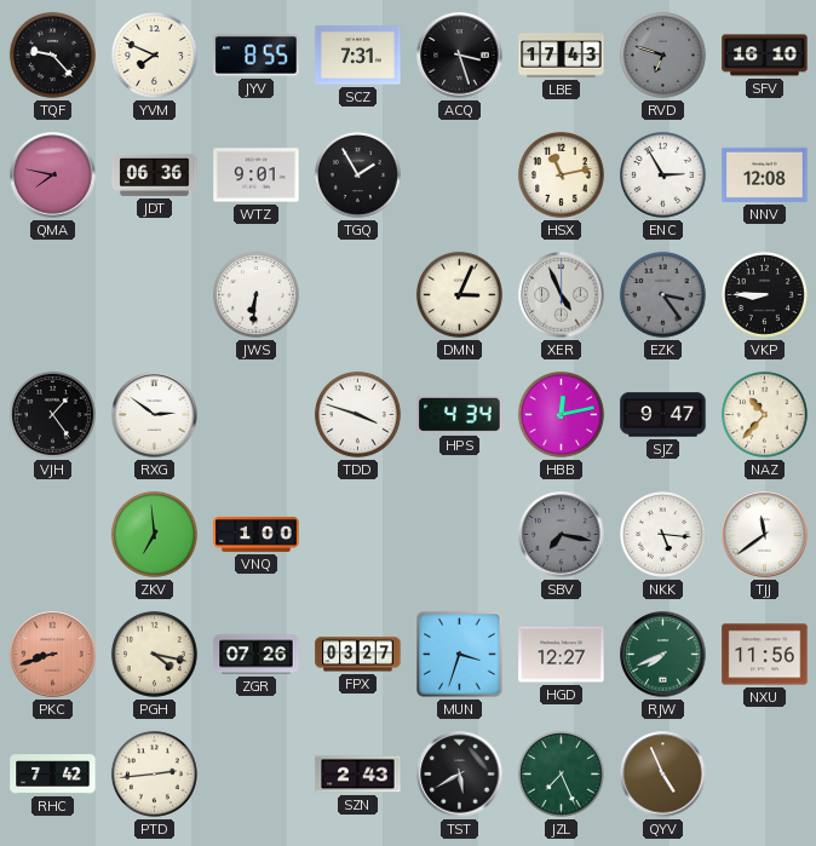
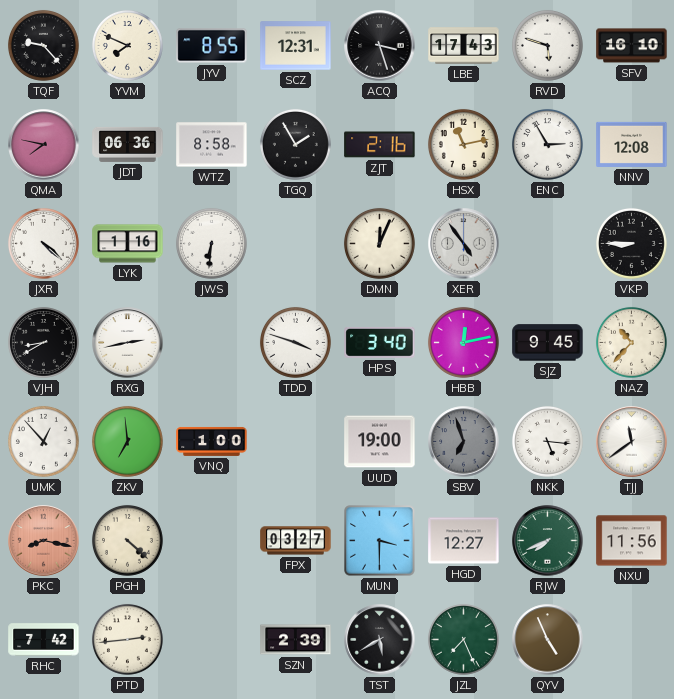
SCZ: 7:31 -> 12:31
RVD: 6:48 -> 5:48
RVD dial: grey -> white
WTZ: 9:01 -> 8:58
ZJT: none -> 2:16
JXR: none -> 4:22
LYK: none -> 1:16
DMN: 3:04 -> 12:04
XER: 4:56 -> 4:54
EZK: 3:24 -> none
VJH: 1:24 -> 8:40
RXG: 2:51 -> 2:43
HPS: 4:34 -> 3:40
SJZ: 9:47 -> 9:45
UMK: none -> 12:53
UUD: none -> 19:00
SBV: 7:17 -> 6:57
PKC: 8:42 -> 8:17
PGH: 4:17 -> 4:22
ZGR: 07:26 -> none
MUN: 3:33 -> 3:30
SZN: 2:43 -> 2:39
